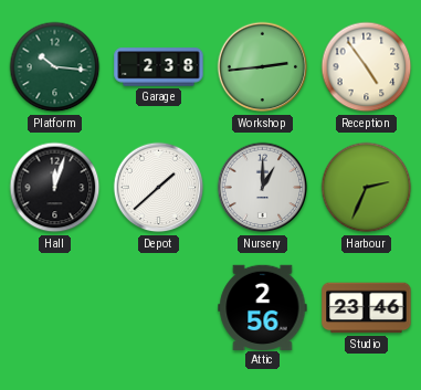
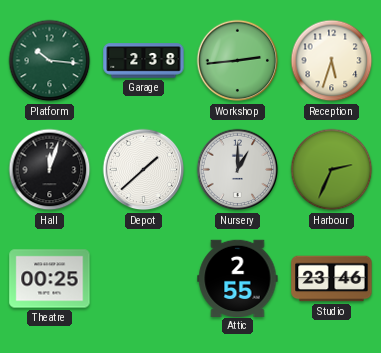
Reception: 4:54 -> 5:33
Theatre: none -> 00:25
Attic: 2:56 -> 2:55
